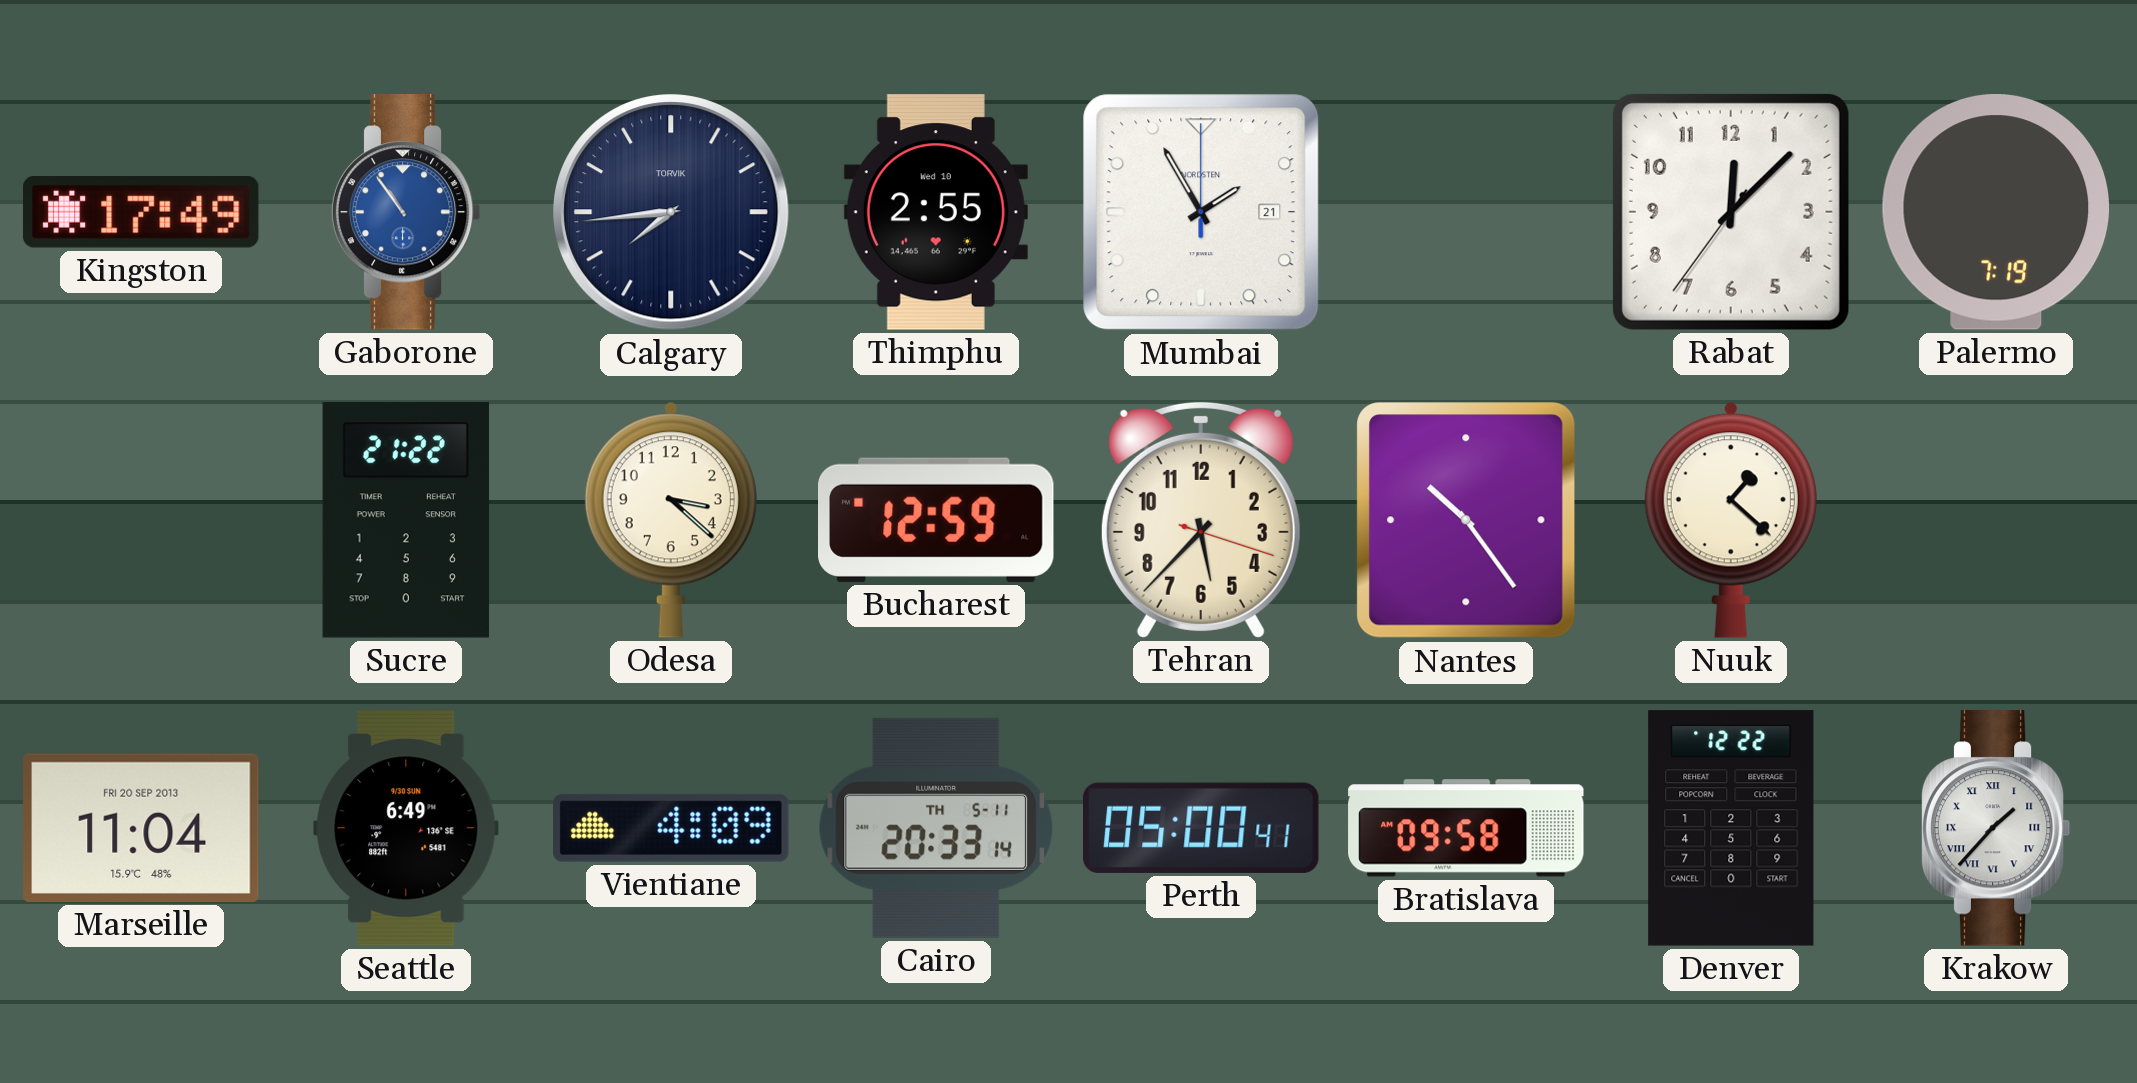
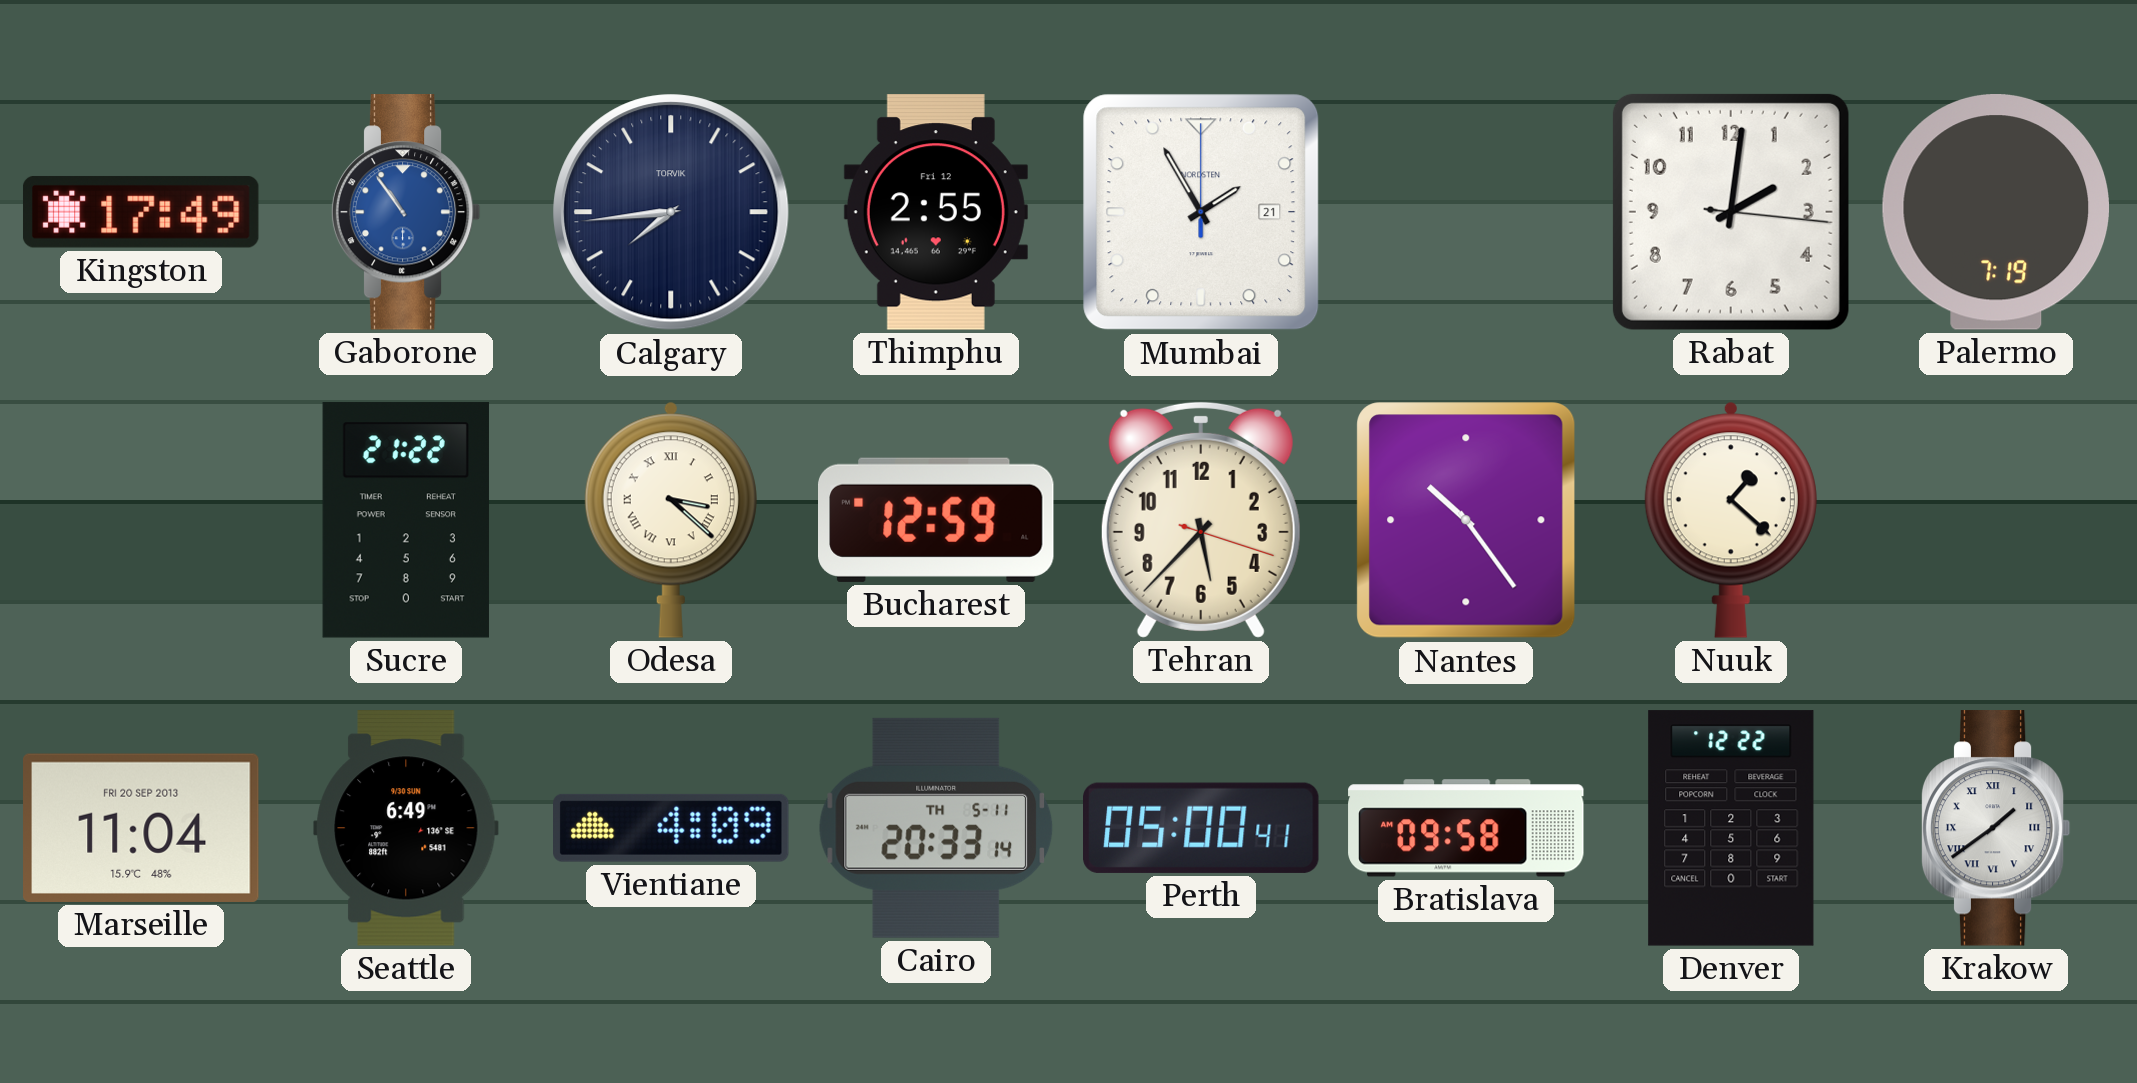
Thimphu date: Wed 10 -> Fri 12
Rabat: 12:07 -> 2:01
Odesa numerals: Arabic -> Roman
Krakow: 1:37 -> 1:39
